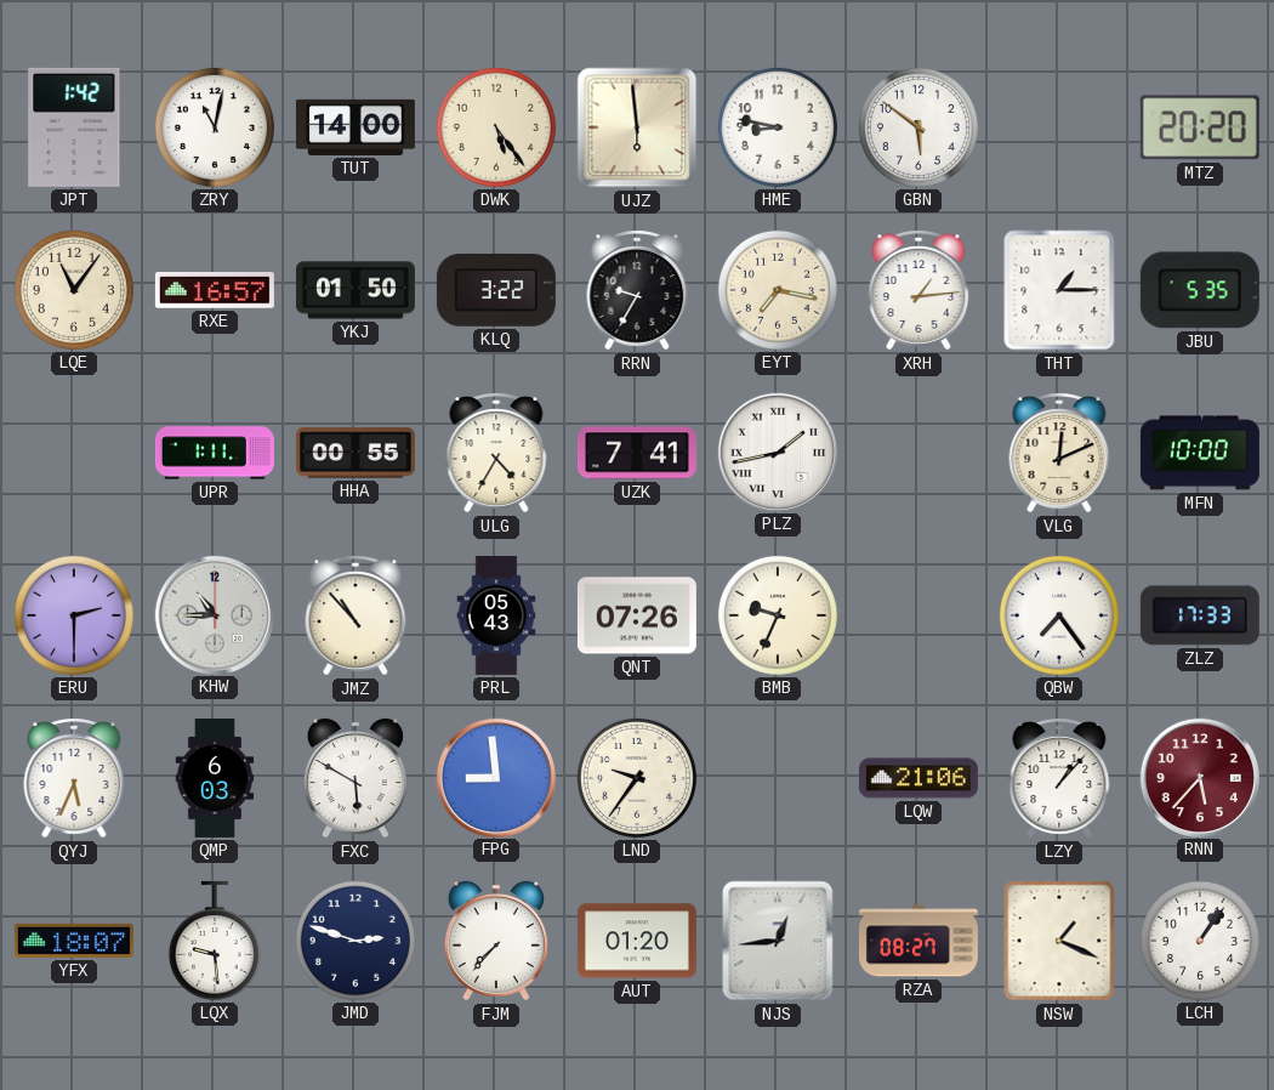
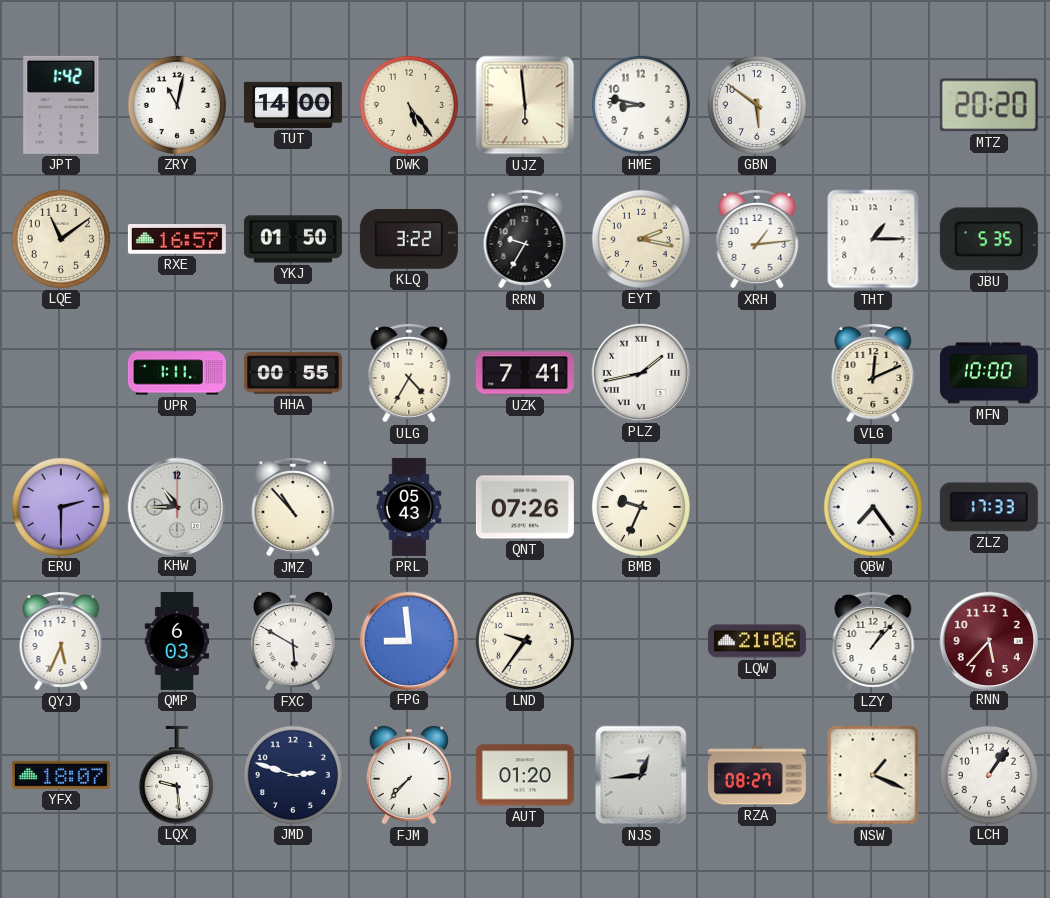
LQE: 11:06 -> 11:09
EYT: 7:17 -> 2:17
